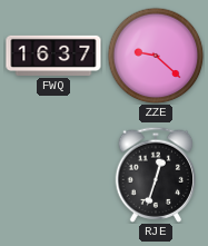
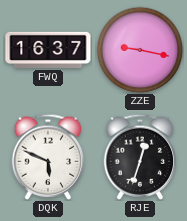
ZZE: 9:22 -> 9:17
DQK: none -> 5:49
